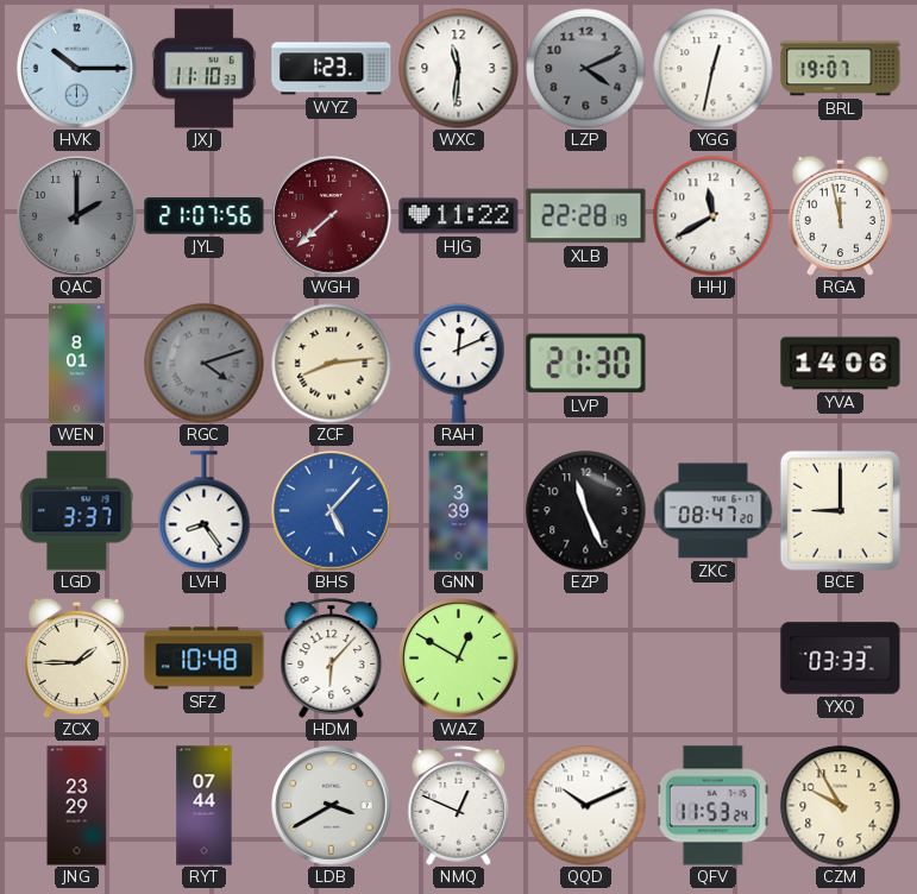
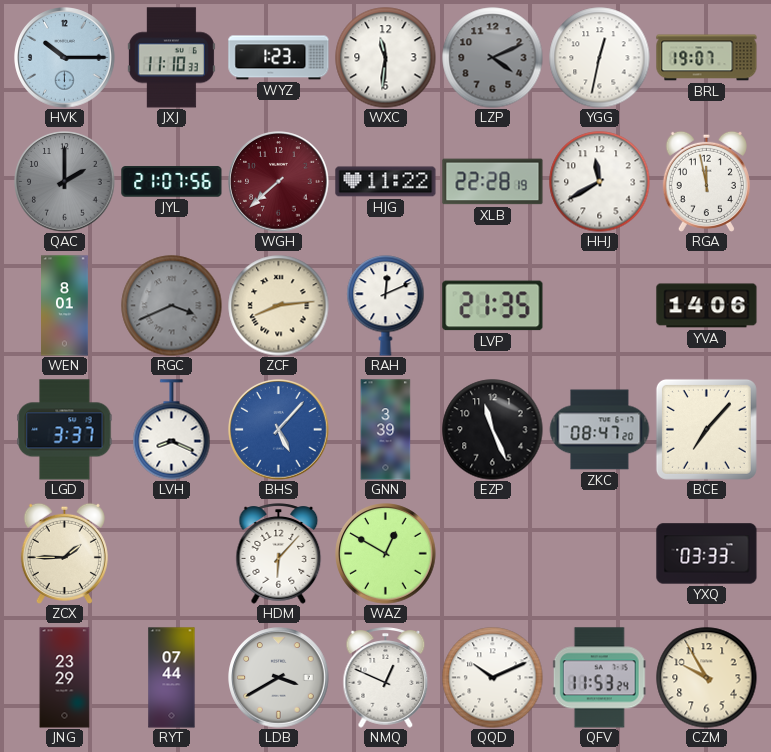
RGC: 4:12 -> 3:41
LVP: 21:30 -> 21:35
LVH: 8:24 -> 8:19
BCE: 9:00 -> 7:07
SFZ: 10:48 -> none
